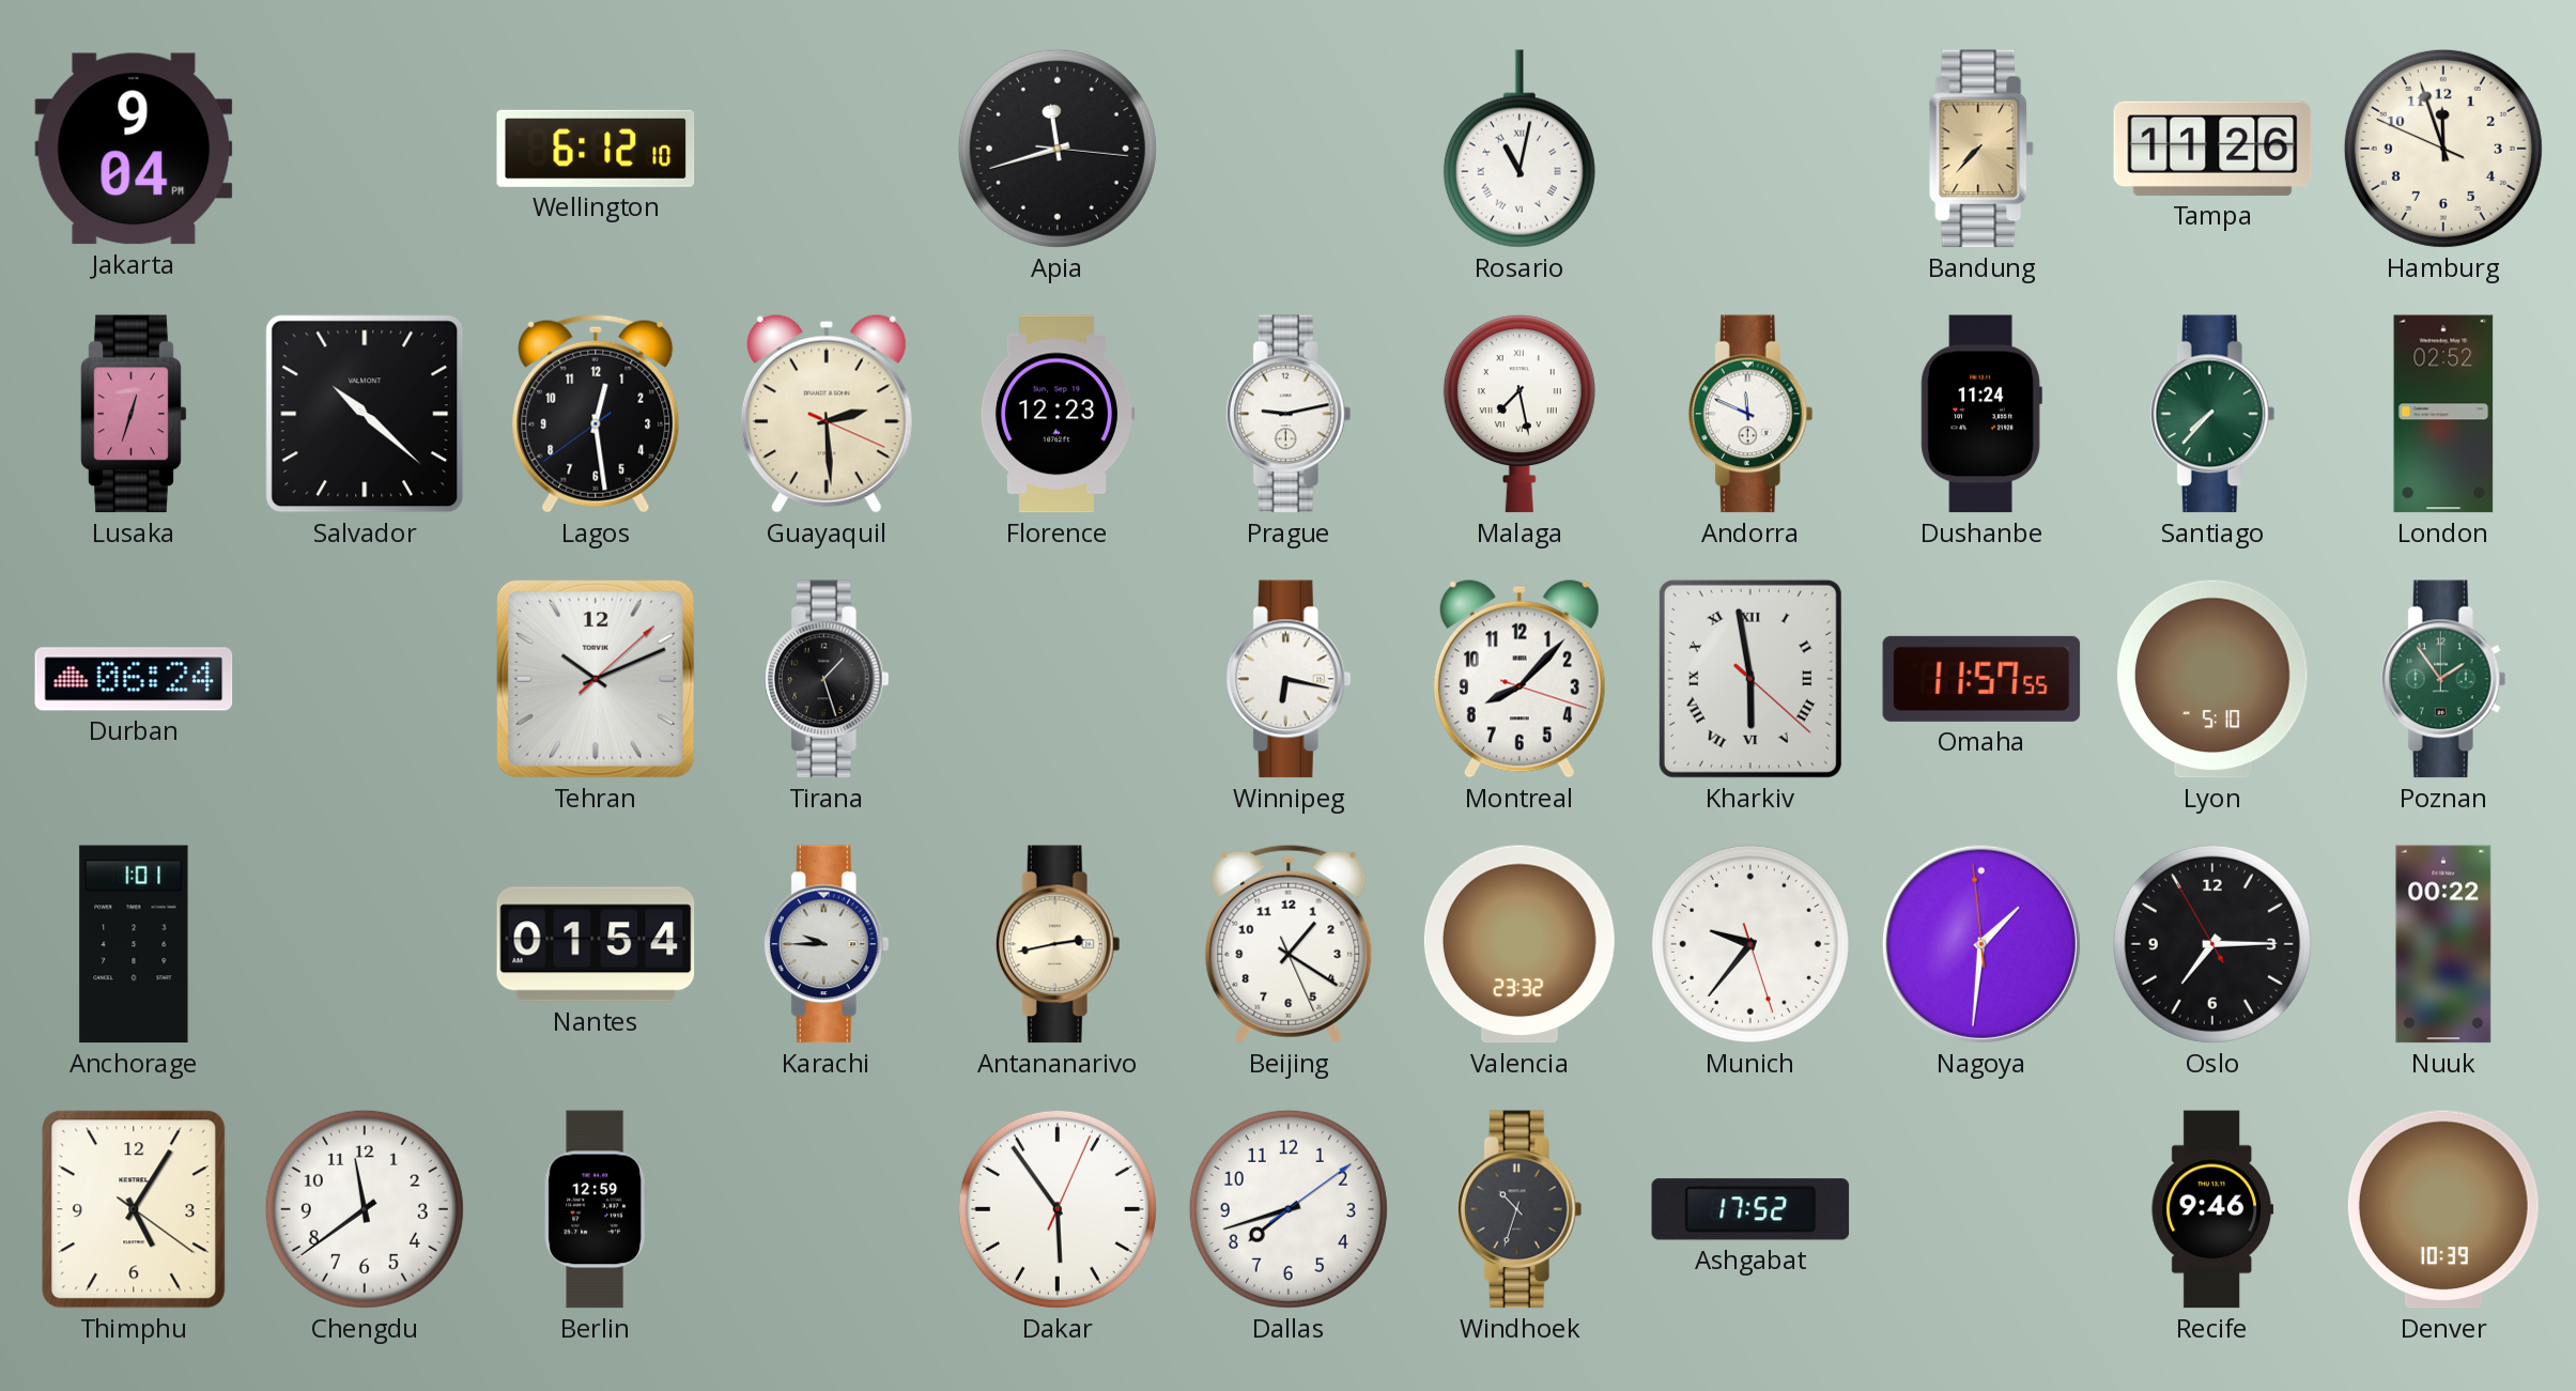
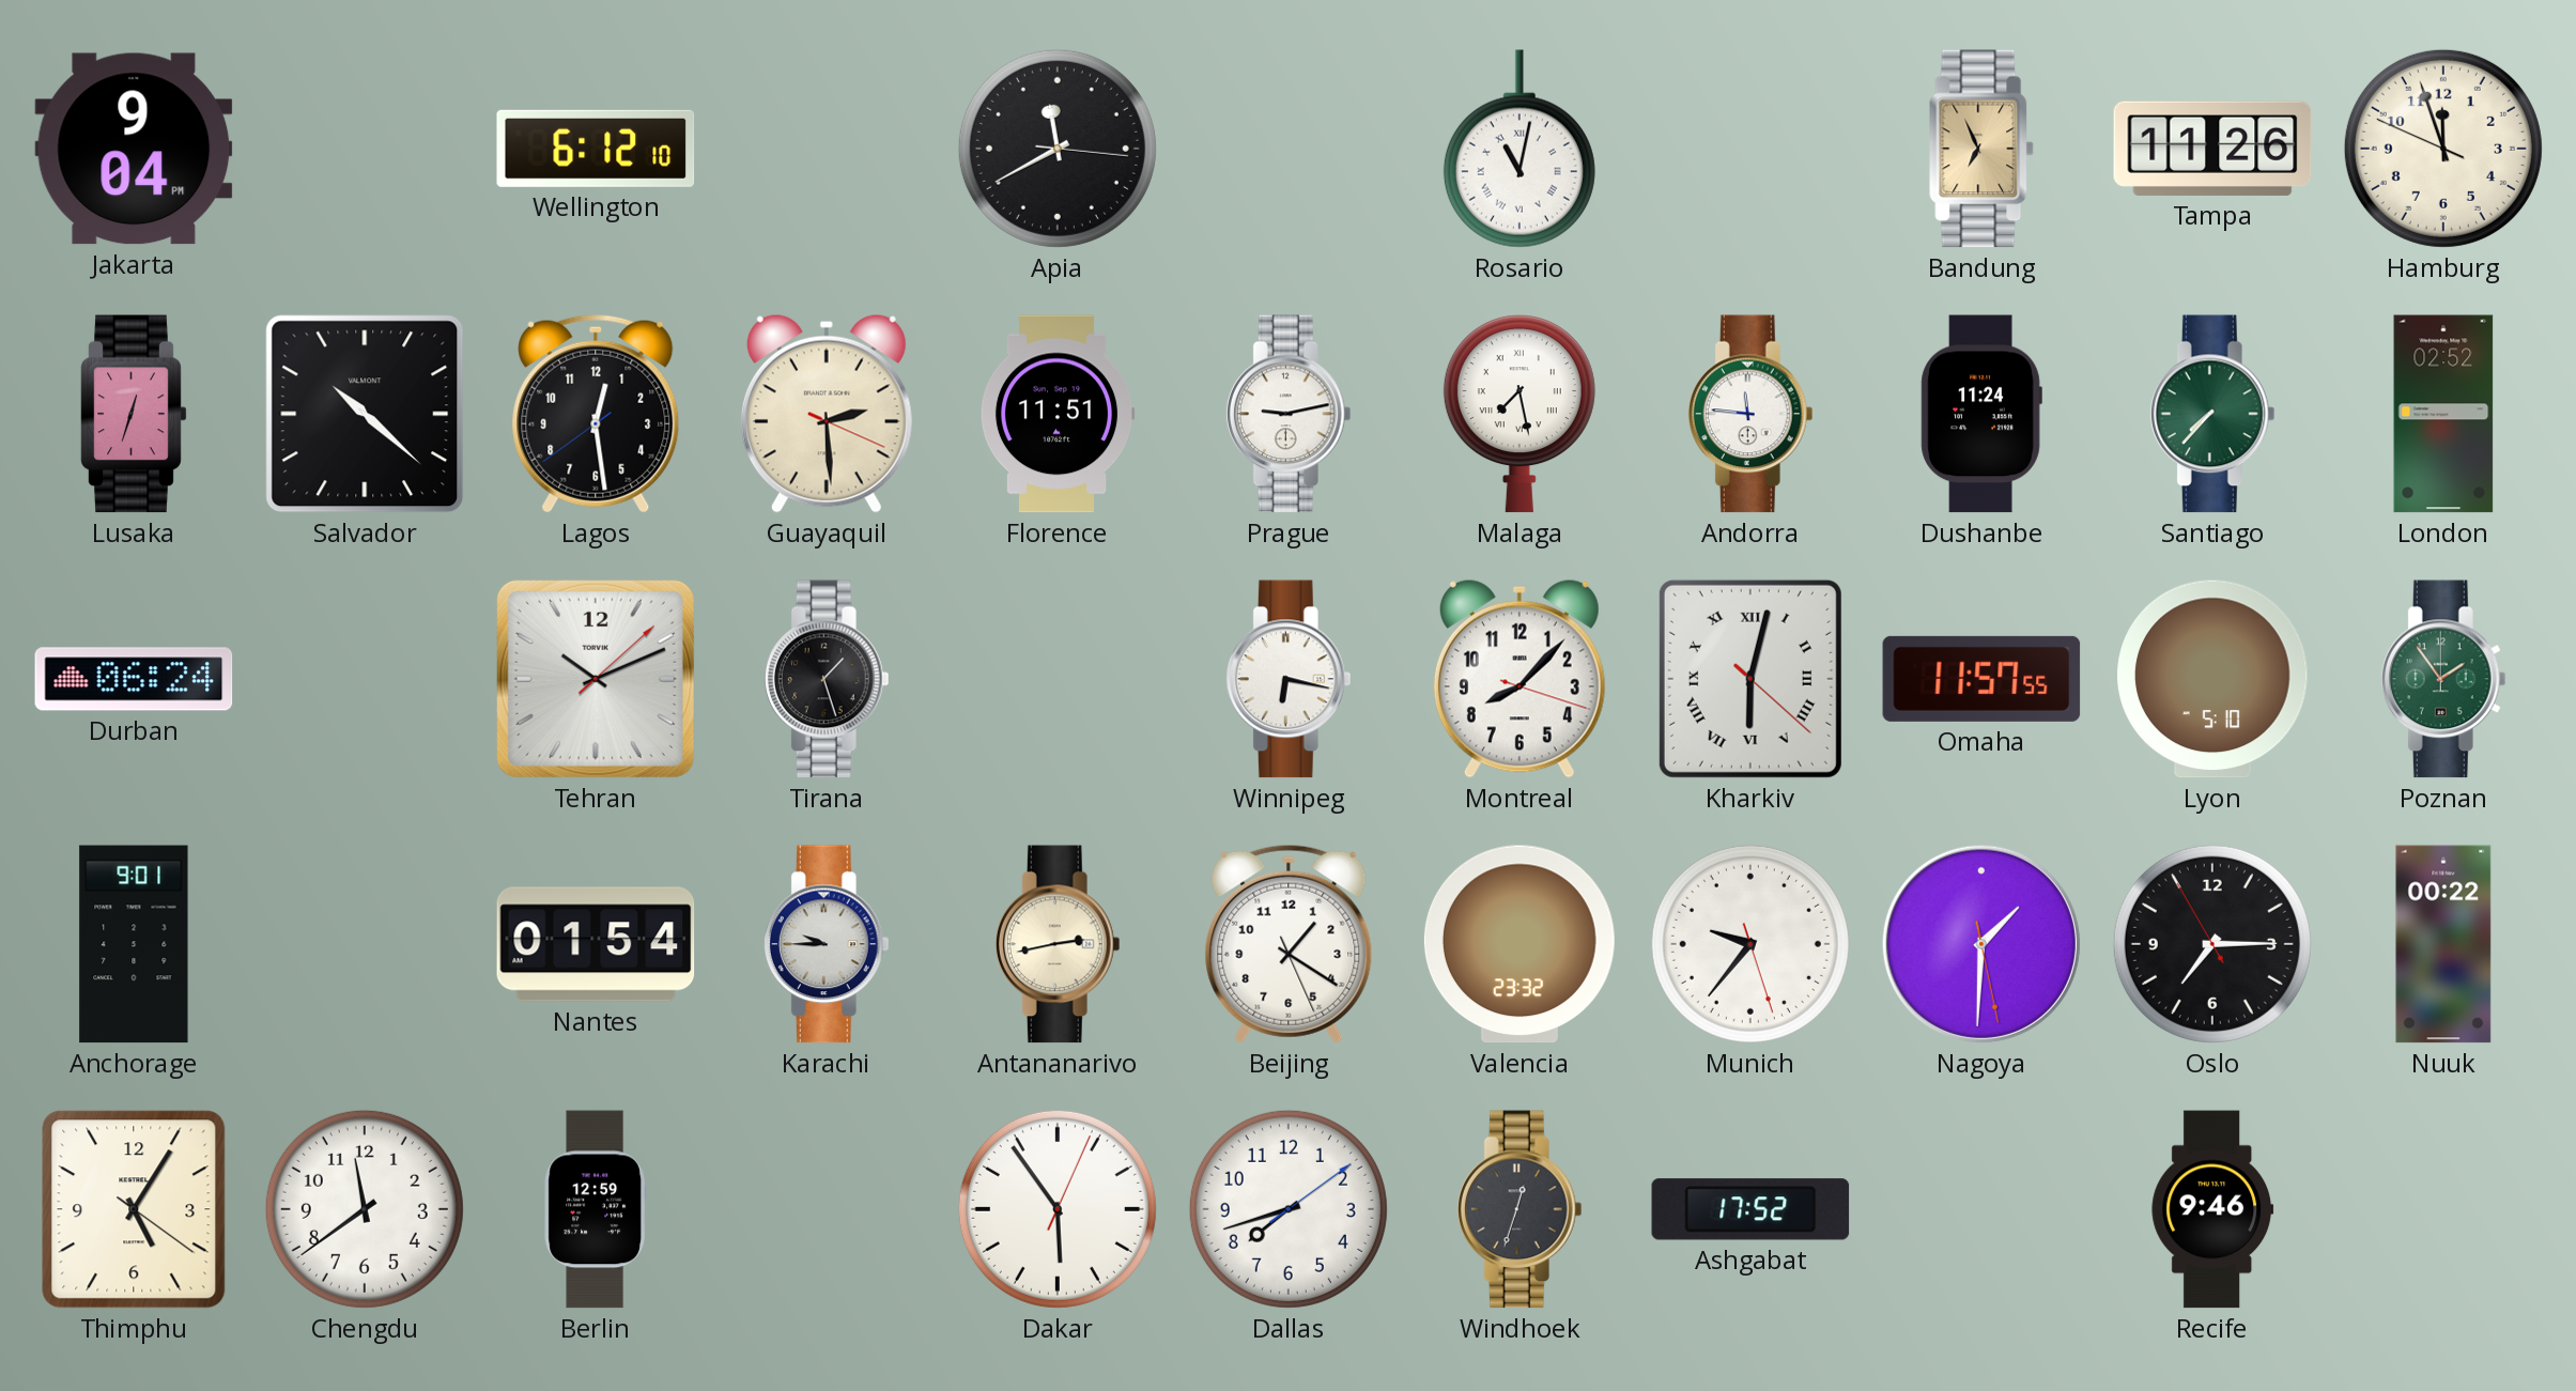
Apia: 11:42 -> 11:40
Bandung: 7:37 -> 6:56
Florence: 12:23 -> 11:51
Andorra: 11:49 -> 11:46
Kharkiv: 5:58 -> 6:02
Anchorage: 1:01 -> 9:01
Nagoya: 1:30:59 -> 1:30:28
Windhoek: 10:33 -> 12:33
Denver: 10:39 -> none
